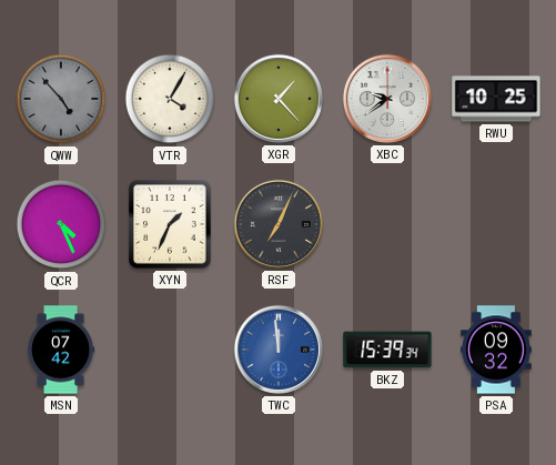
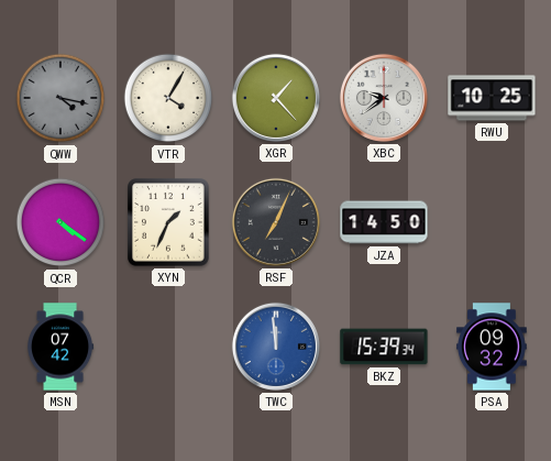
QWW: 4:53 -> 4:17
QCR: 4:26 -> 4:21
JZA: none -> 14:50
